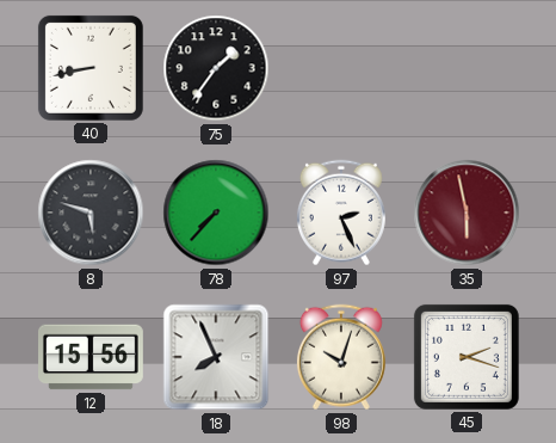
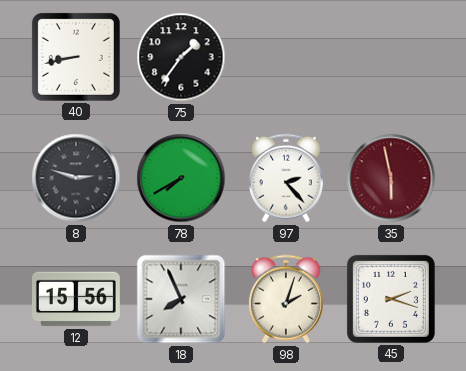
8: 5:48 -> 2:48
78: 7:37 -> 7:40
97: 2:26 -> 2:23
98: 10:03 -> 2:03
